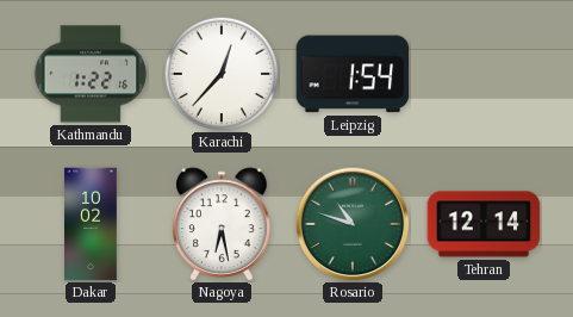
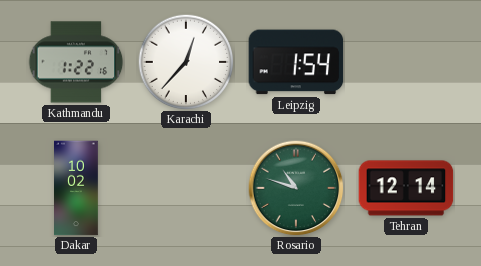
Nagoya: 6:28 -> none
